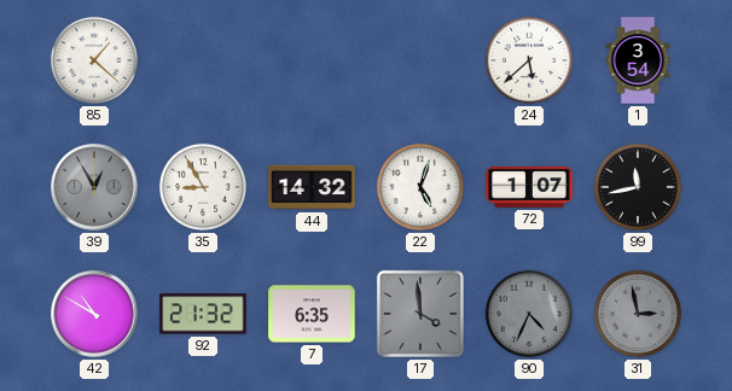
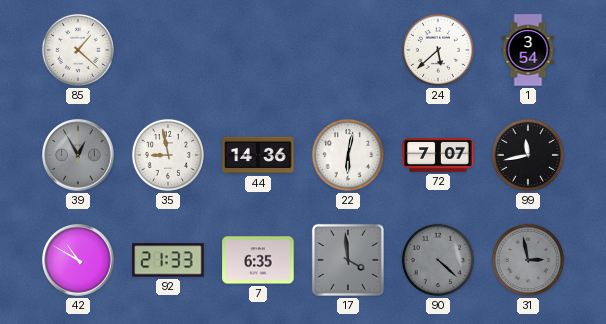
35: 8:55 -> 8:58
44: 14:32 -> 14:36
22: 5:03 -> 6:02
72: 1:07 -> 7:07
92: 21:32 -> 21:33
90: 4:34 -> 4:22
